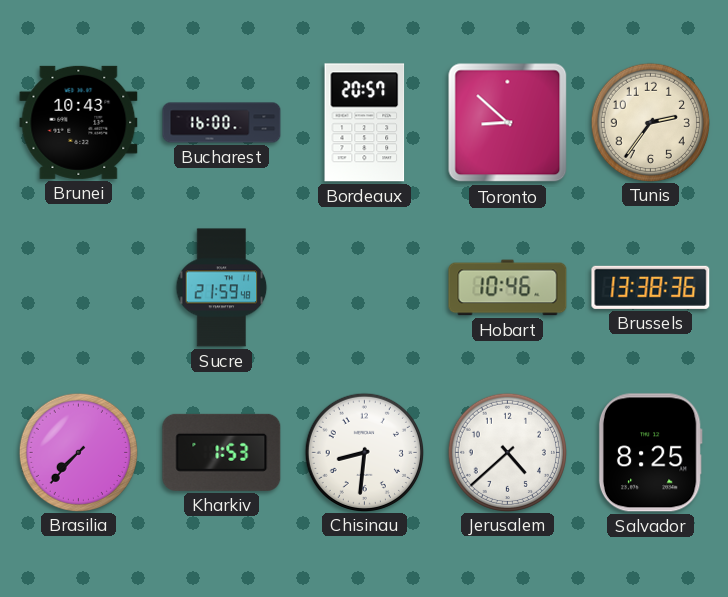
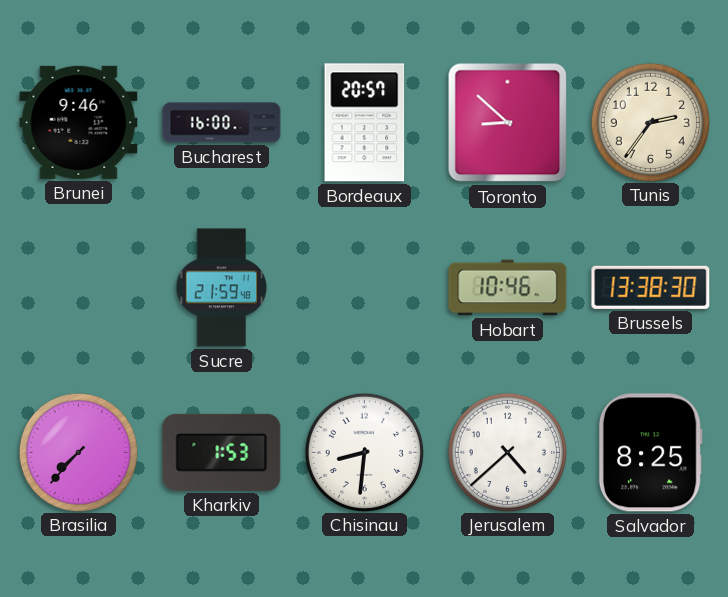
Brunei: 10:43 -> 9:46
Brussels: 13:38:36 -> 13:38:30
